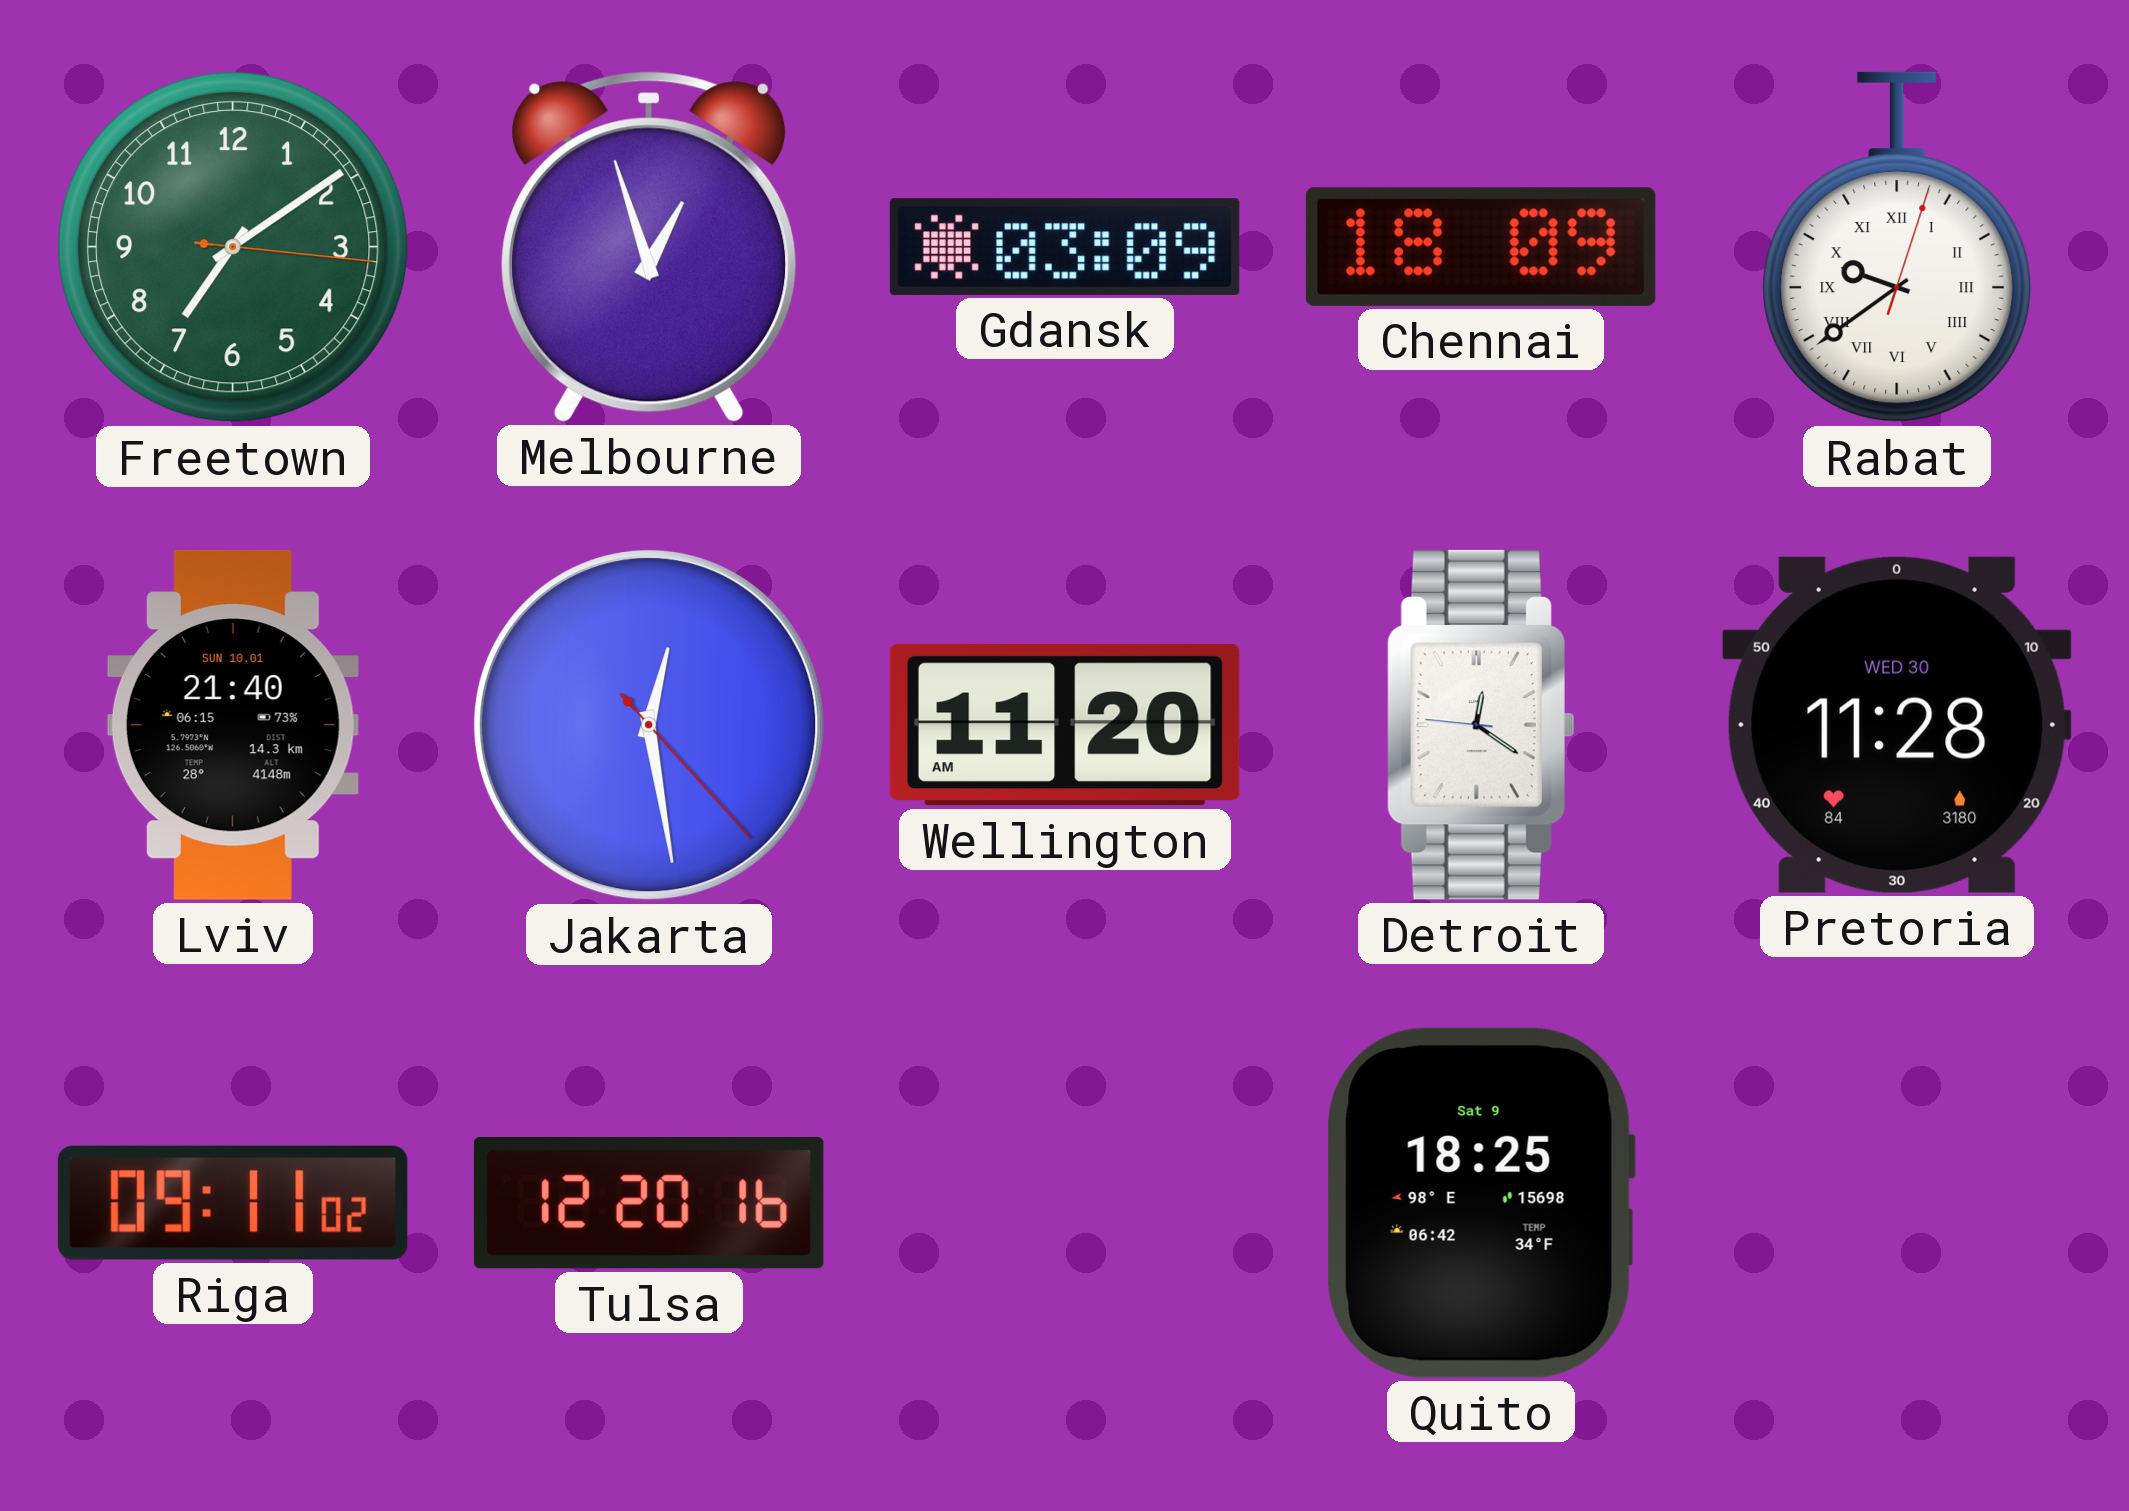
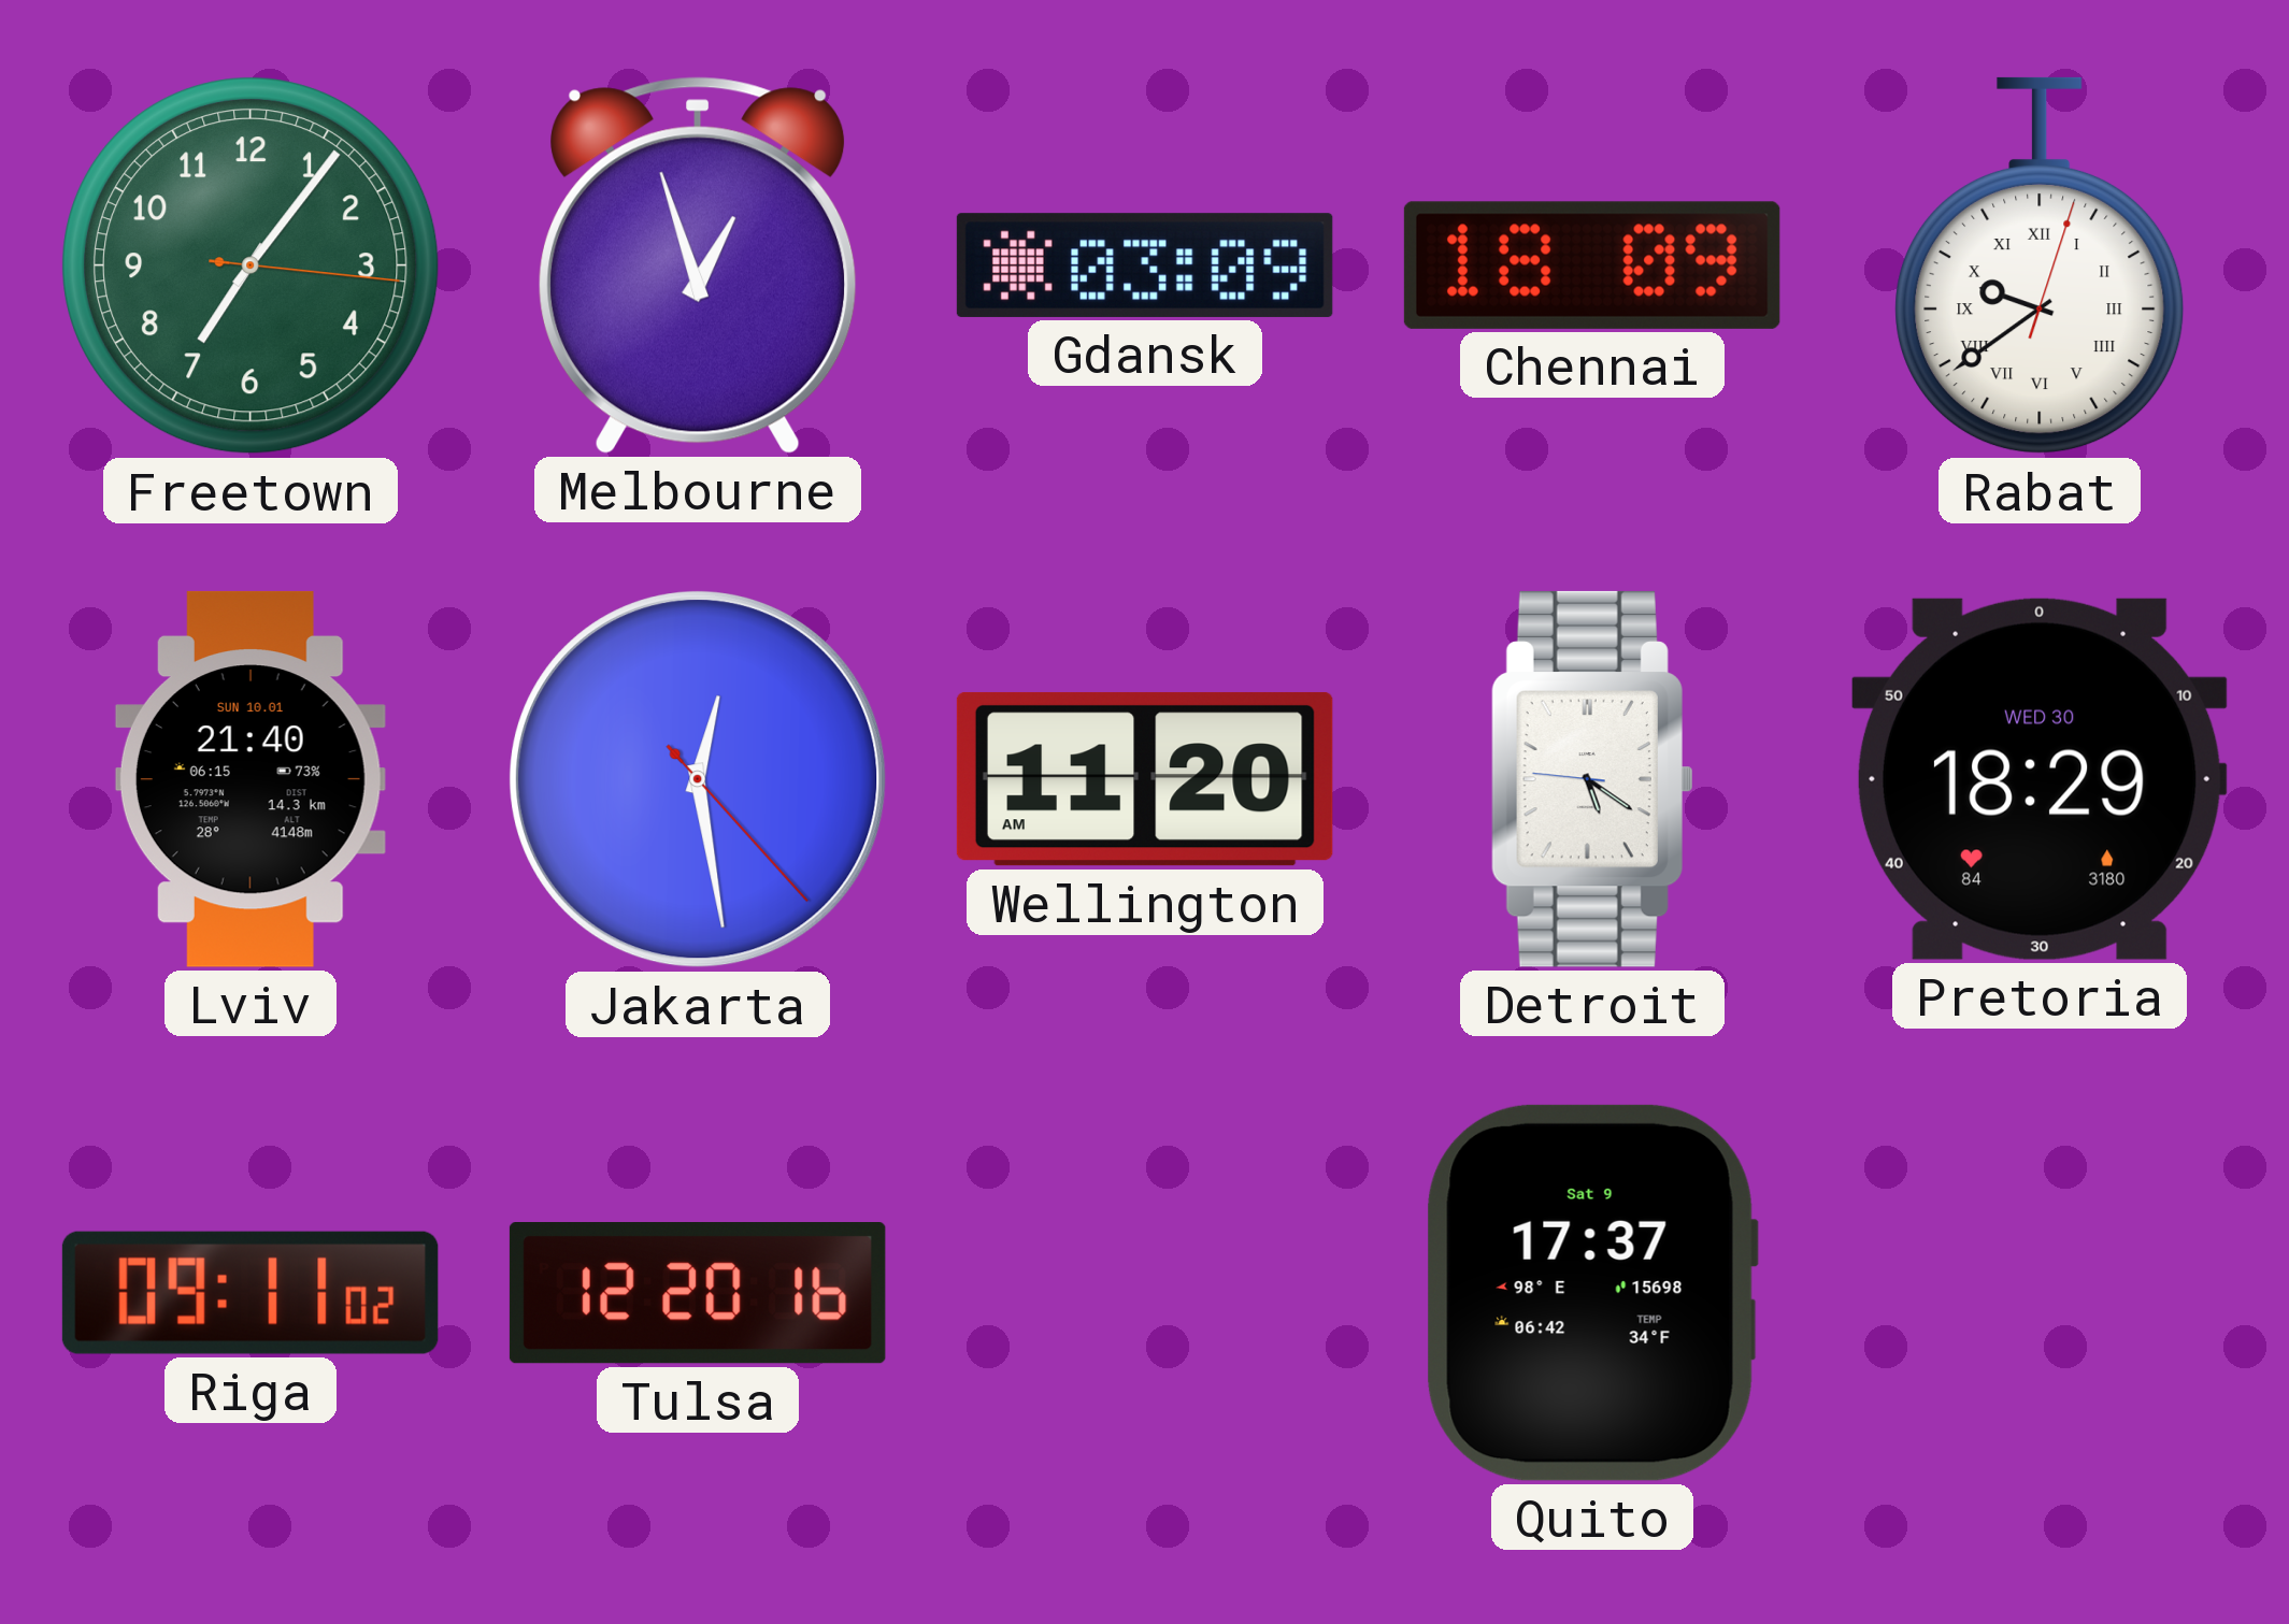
Freetown: 7:09 -> 7:06
Detroit: 12:20 -> 5:20
Pretoria: 11:28 -> 18:29
Quito: 18:25 -> 17:37
